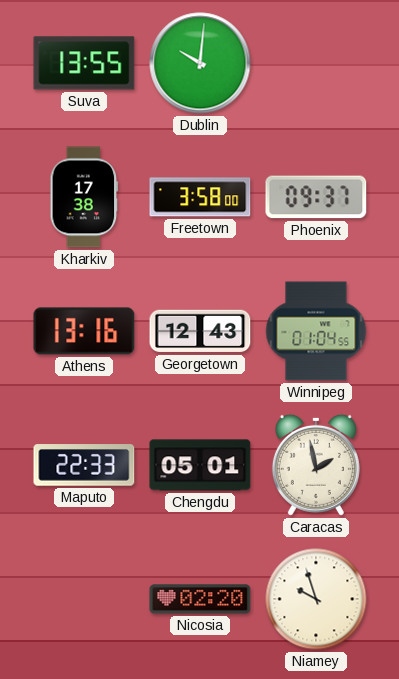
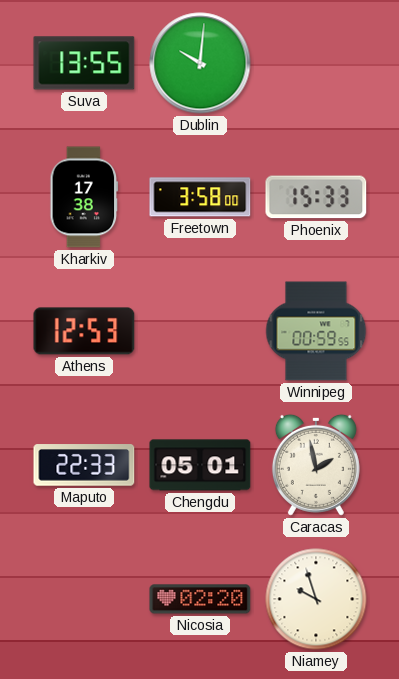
Phoenix: 09:37 -> 15:33
Athens: 13:16 -> 12:53
Georgetown: 12:43 -> none
Winnipeg: 01:04 -> 00:59
